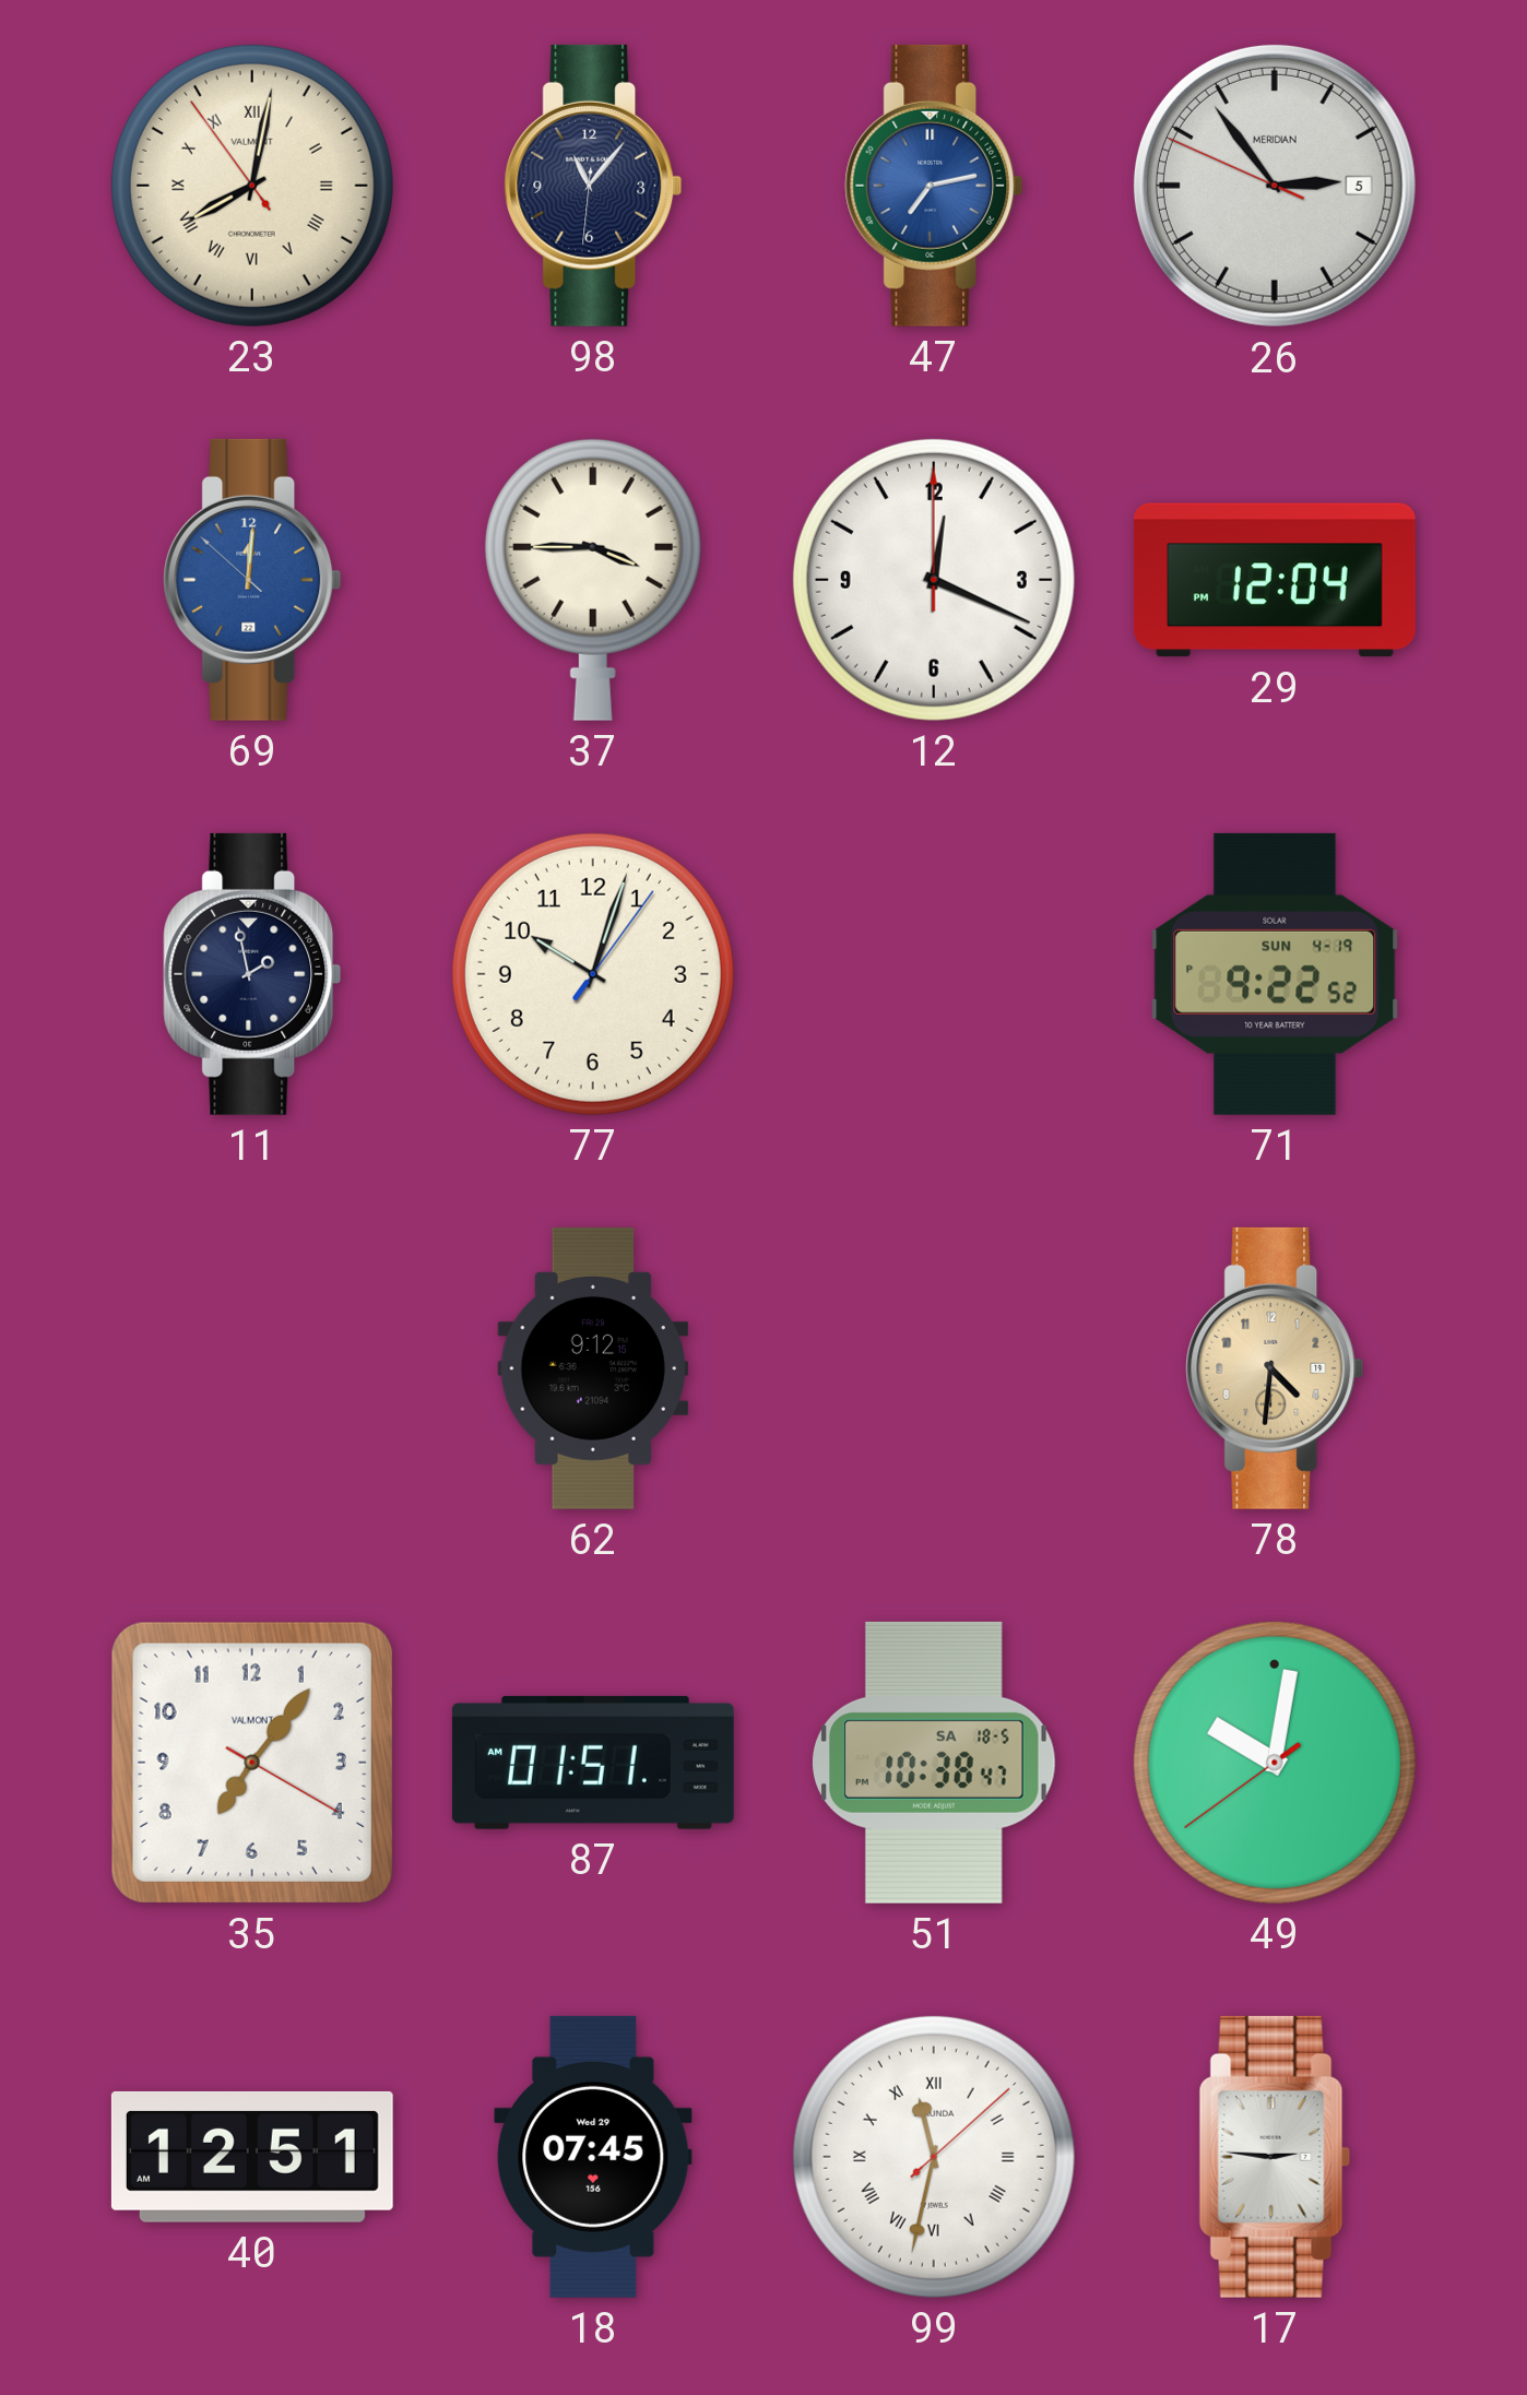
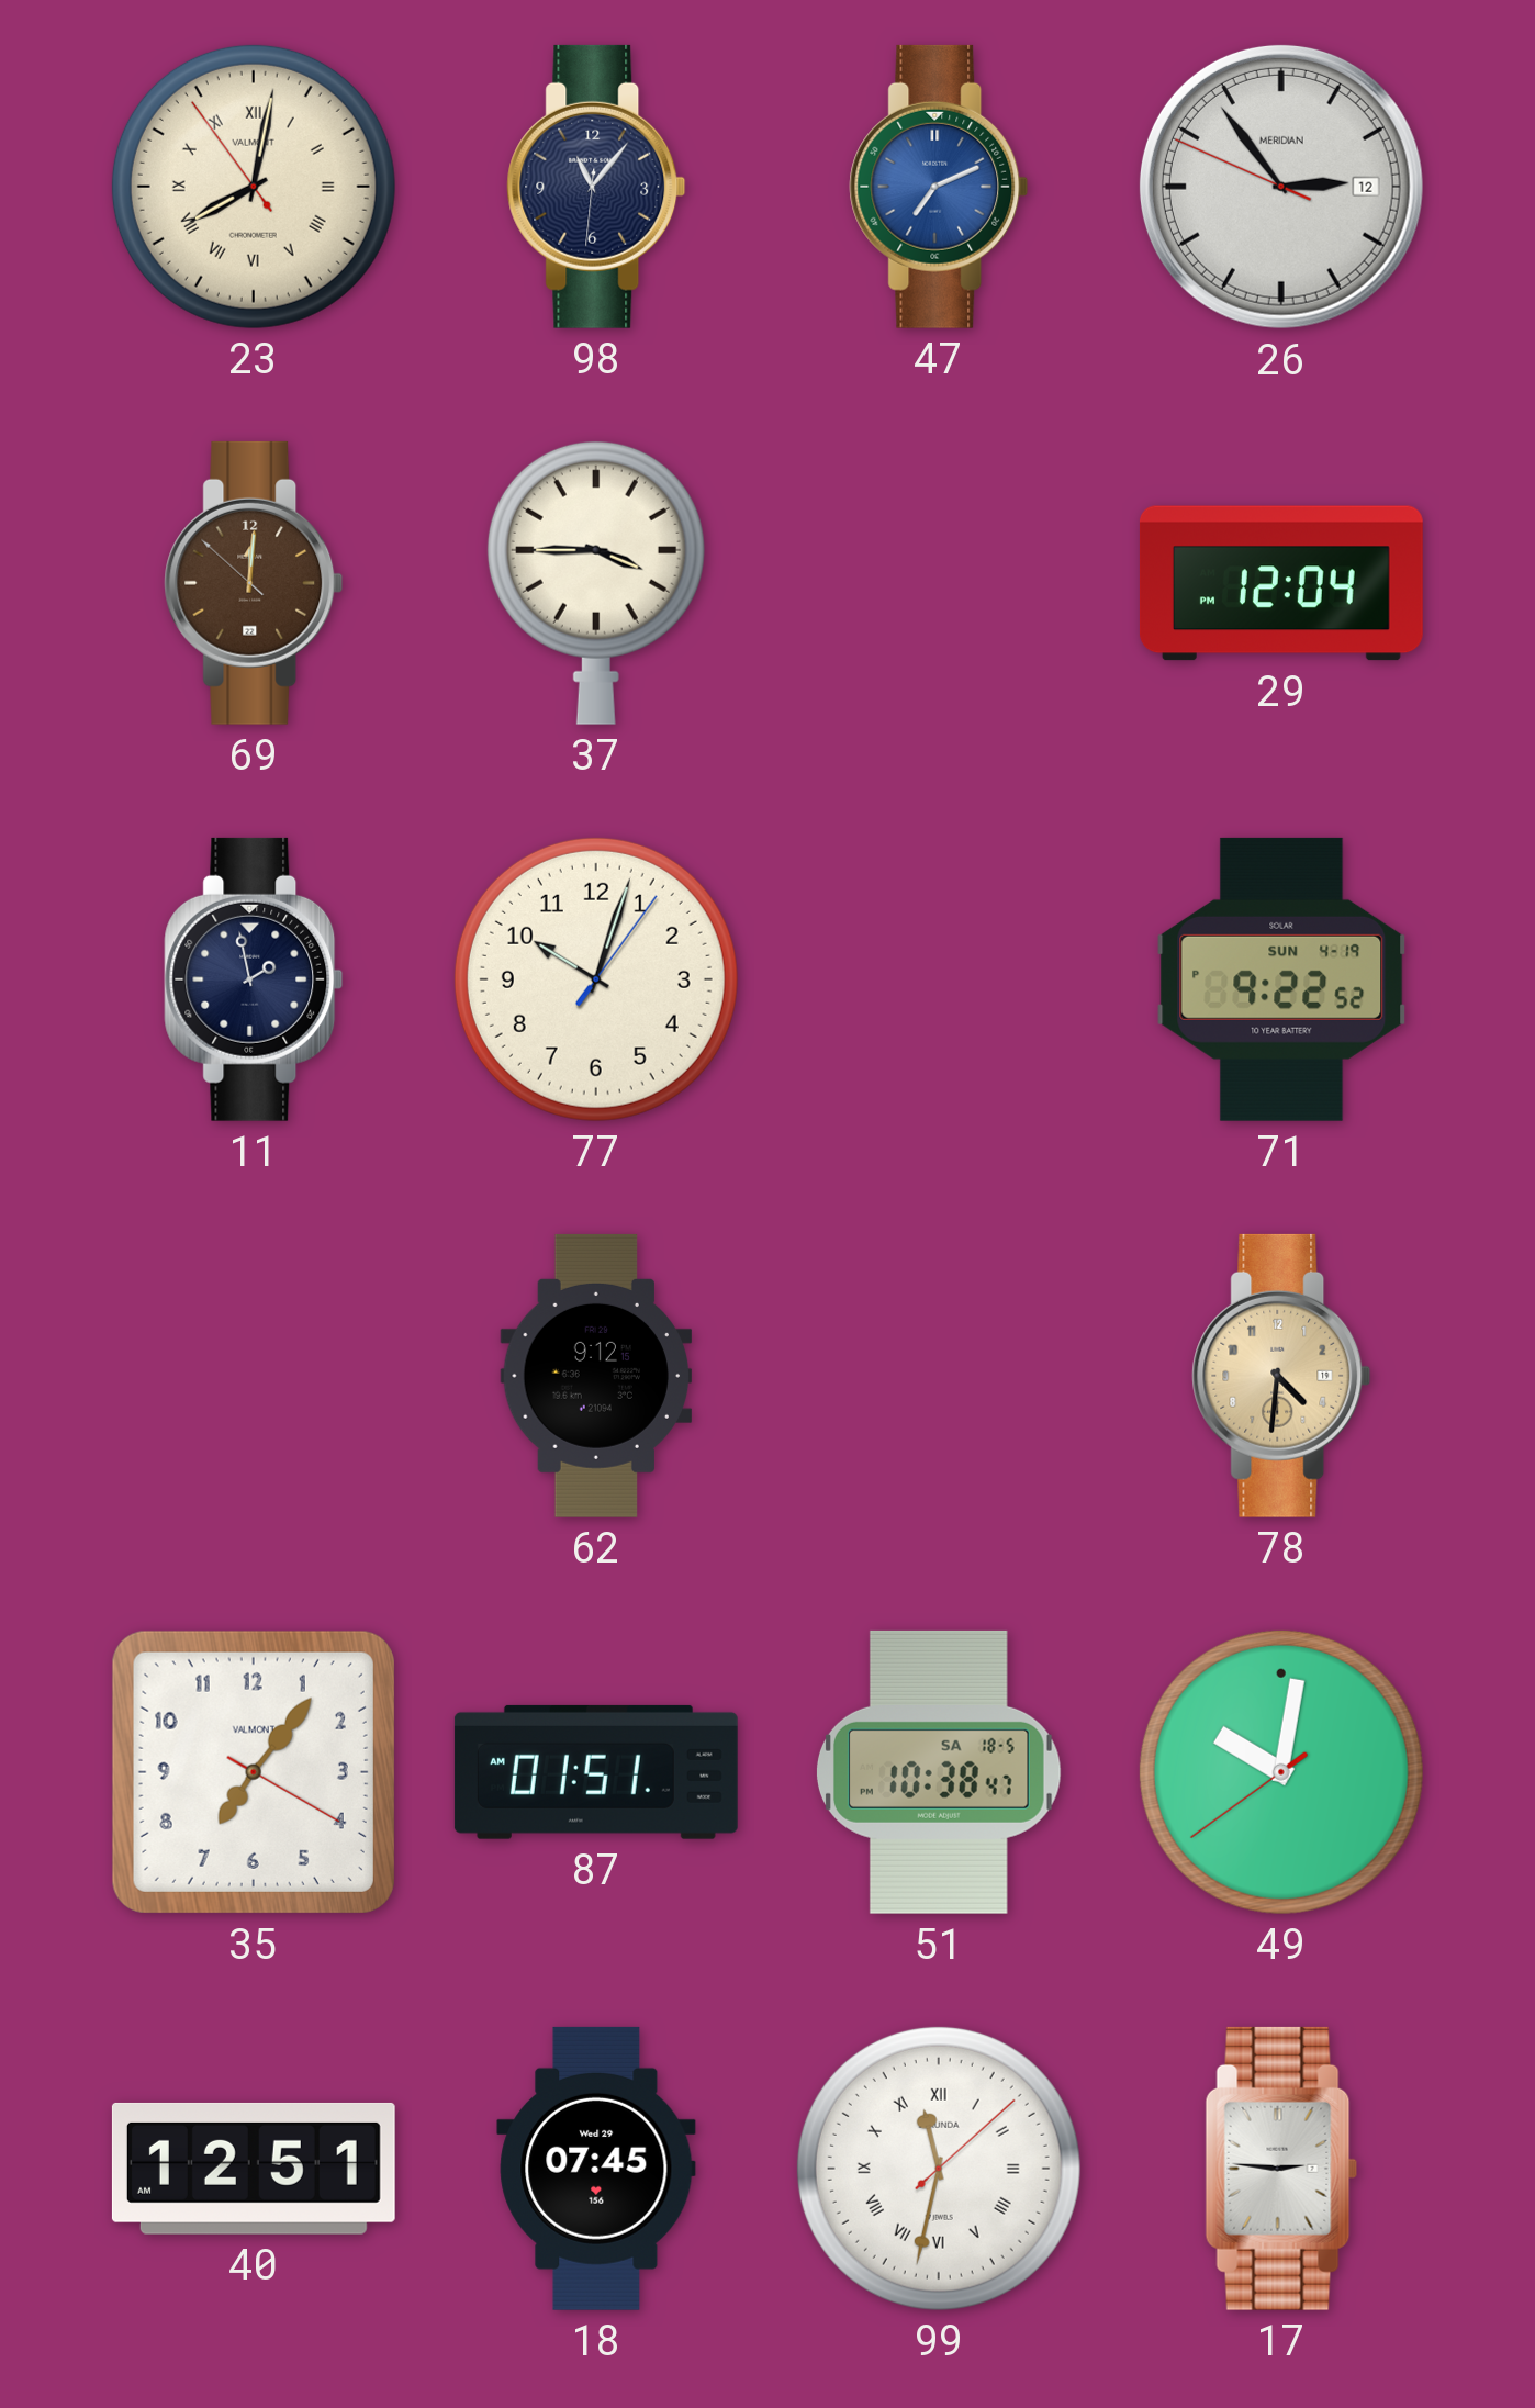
47: 7:13 -> 7:11
26 date: 5 -> 12
69 dial: blue -> brown
12: 12:19 -> none
